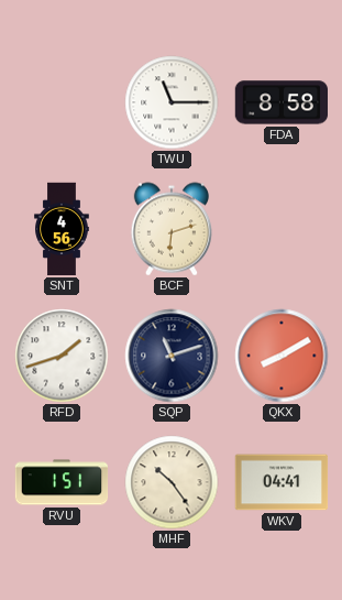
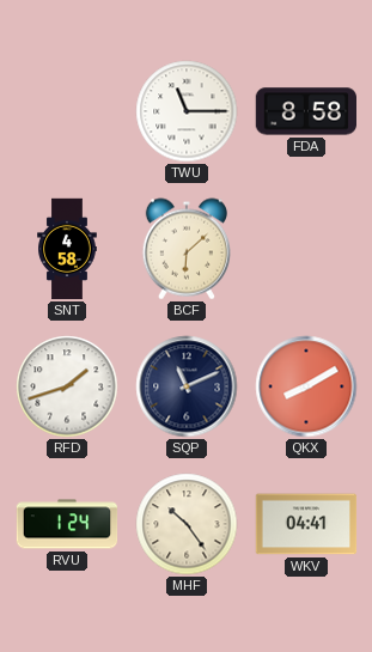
SNT: 4:56 -> 4:58
BCF: 6:12 -> 6:08
SQP: 11:12 -> 11:11
RVU: 1:51 -> 1:24
